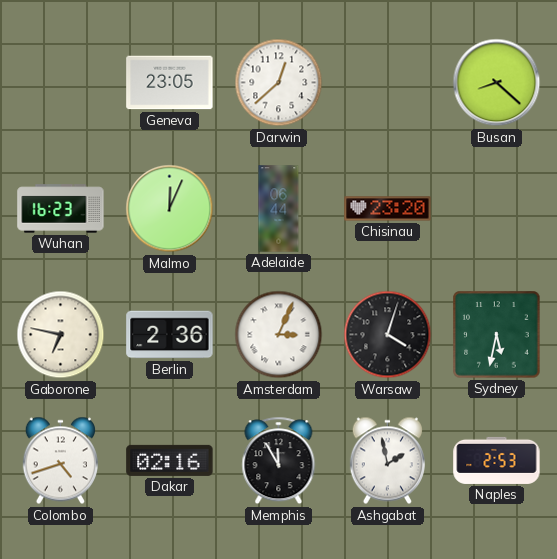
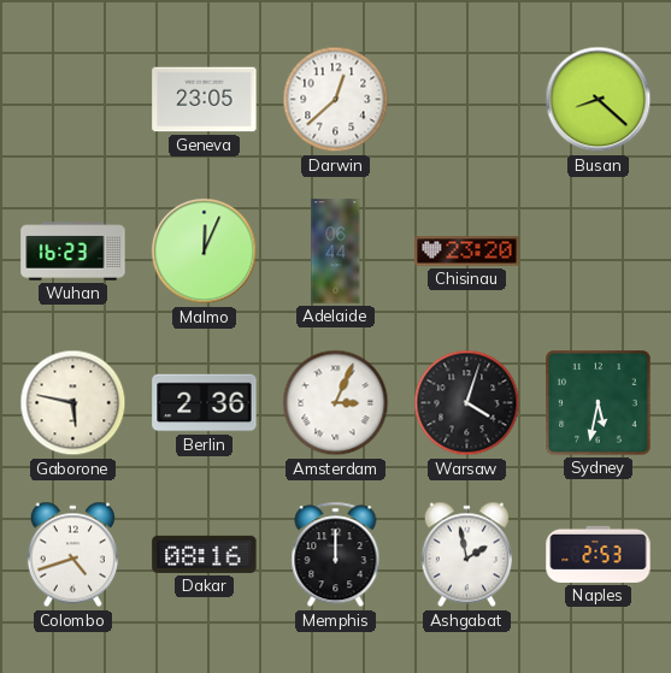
Gaborone: 6:47 -> 5:47
Dakar: 02:16 -> 08:16
Memphis: 11:55 -> 12:00
